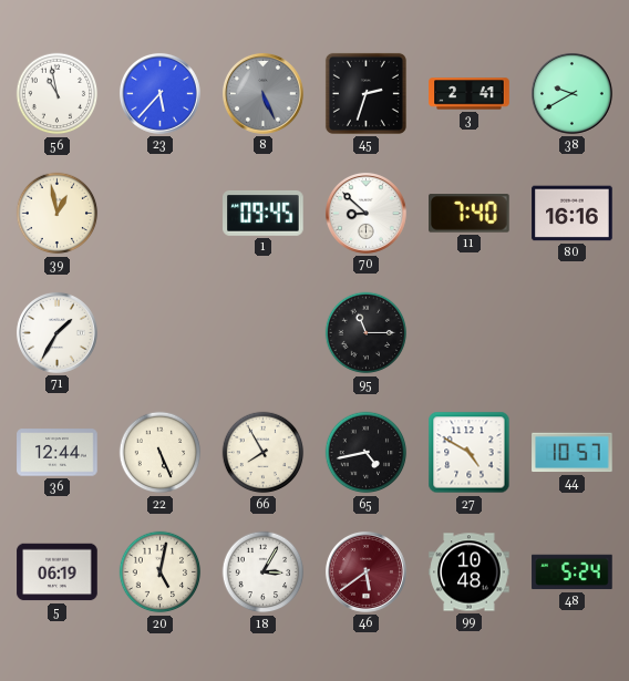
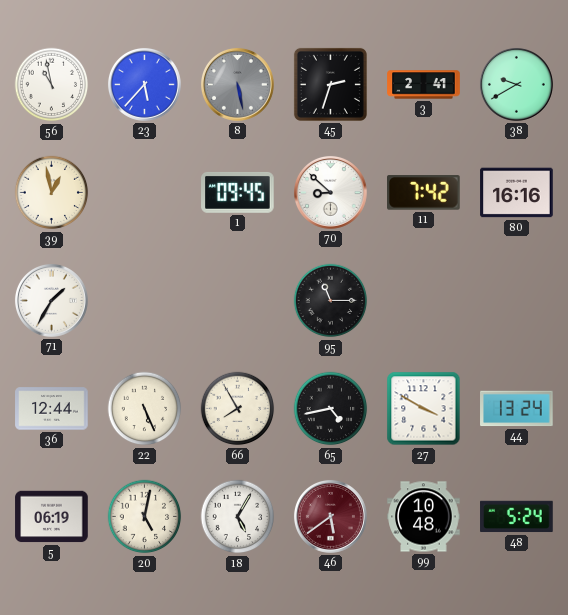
8: 5:26 -> 5:28
11: 7:40 -> 7:42
27: 4:50 -> 3:50
44: 10:57 -> 13:24
18: 3:05 -> 5:05
